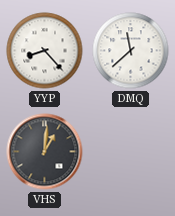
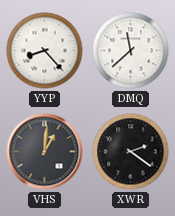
XWR: none -> 2:21
